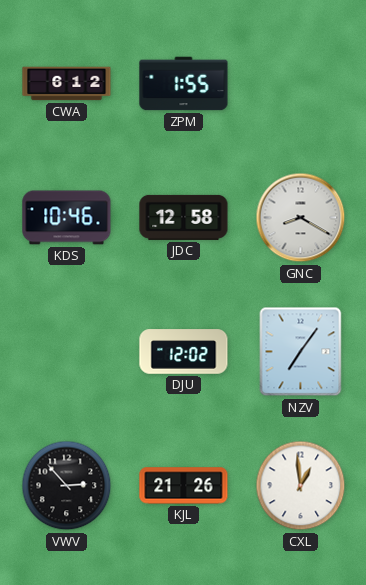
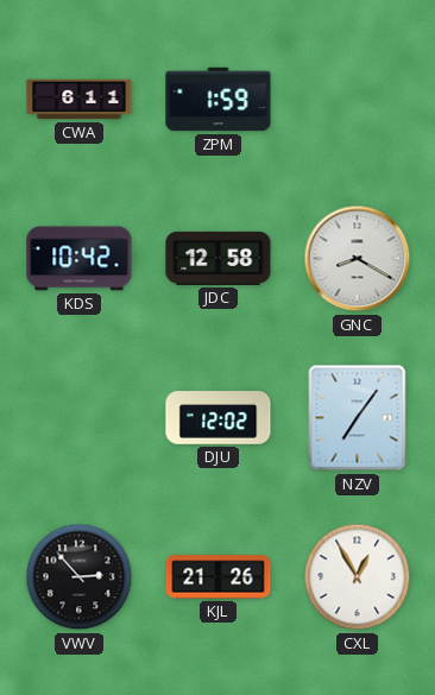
CWA: 6:12 -> 6:11
ZPM: 1:55 -> 1:59
KDS: 10:46 -> 10:42
CXL: 12:59 -> 12:55
